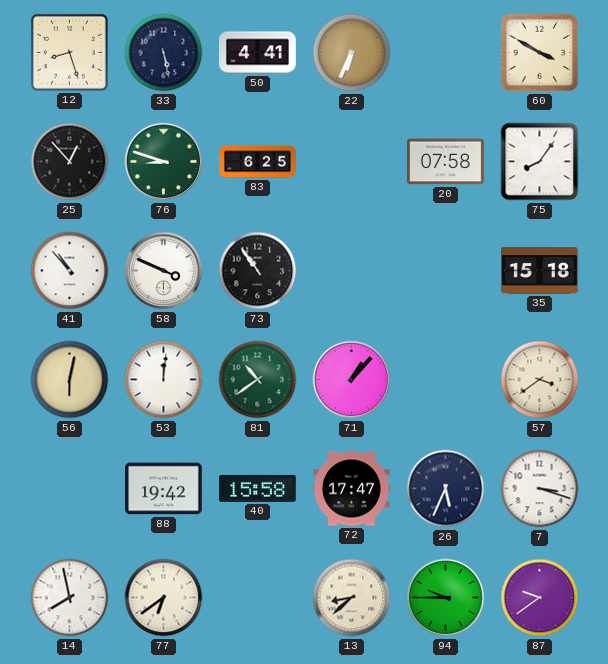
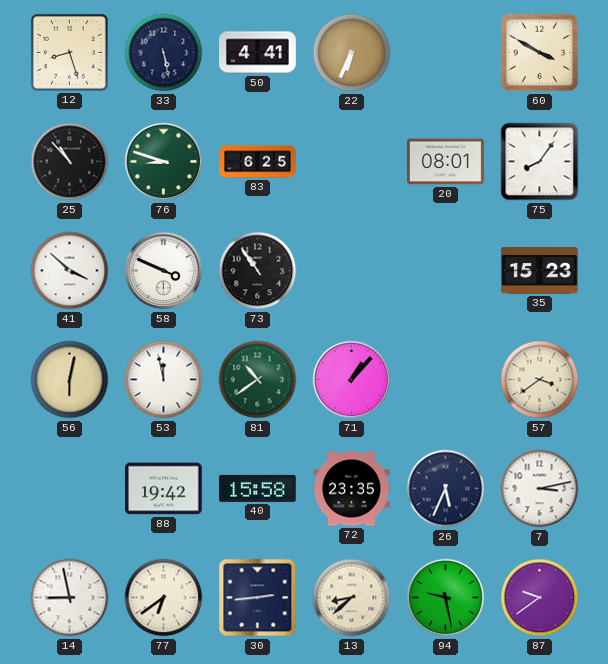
25: 12:53 -> 10:53
20: 07:58 -> 08:01
41: 10:53 -> 3:52
35: 15:18 -> 15:23
53: 12:01 -> 11:58
72: 17:47 -> 23:35
7: 3:18 -> 3:13
14: 7:58 -> 8:58
30: none -> 2:44
94: 9:45 -> 9:28
